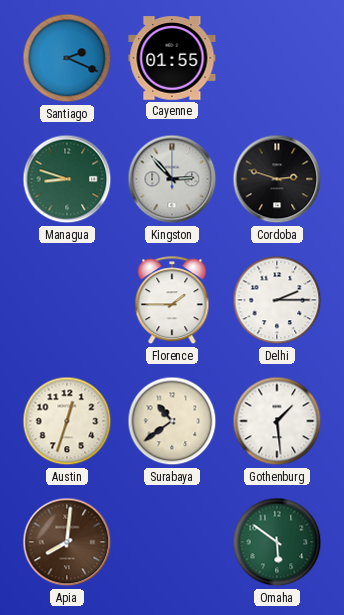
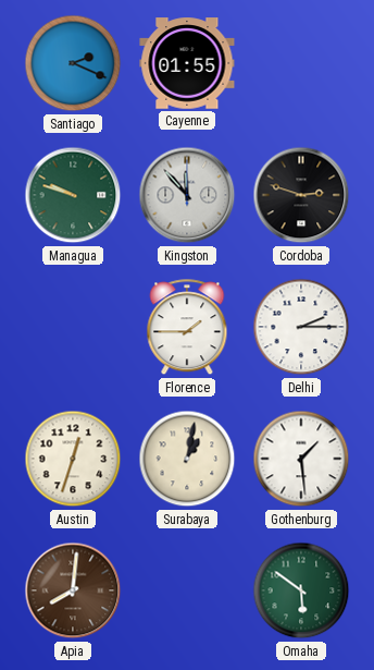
Managua: 8:48 -> 9:48
Kingston: 2:53 -> 11:53
Surabaya: 10:39 -> 1:02
